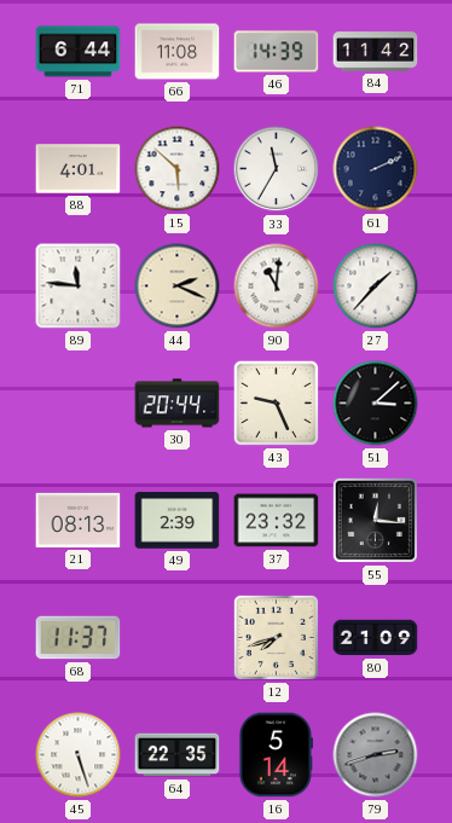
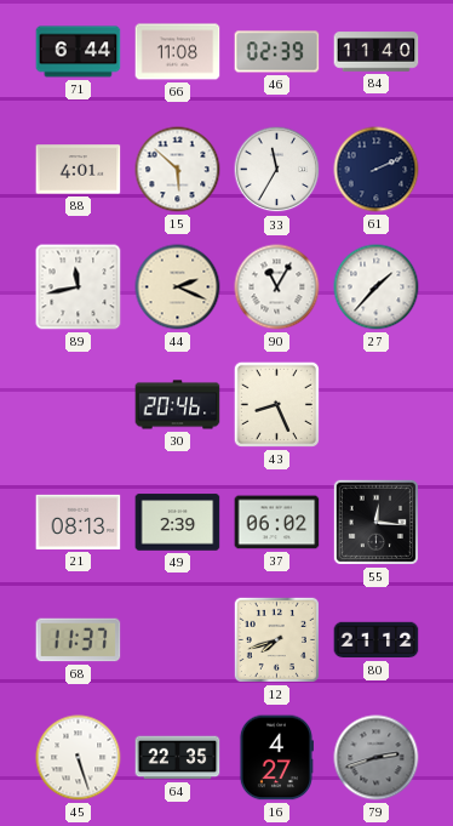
46: 14:39 -> 02:39
84: 11:42 -> 11:40
89: 11:46 -> 11:43
90: 11:01 -> 11:05
30: 20:44 -> 20:46
43: 9:26 -> 8:26
51: 3:08 -> none
37: 23:32 -> 06:02
80: 21:09 -> 21:12
16: 5:14 -> 4:27
